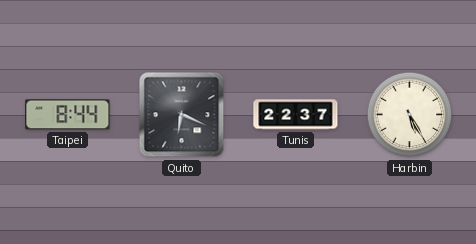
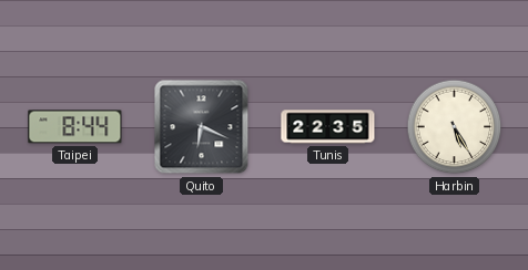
Tunis: 22:37 -> 22:35
